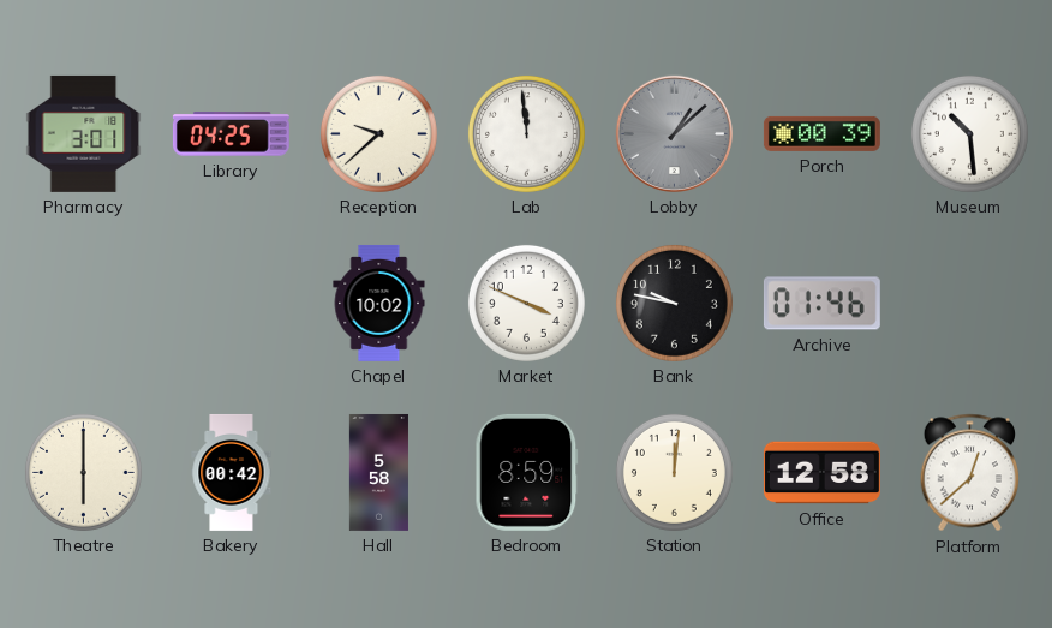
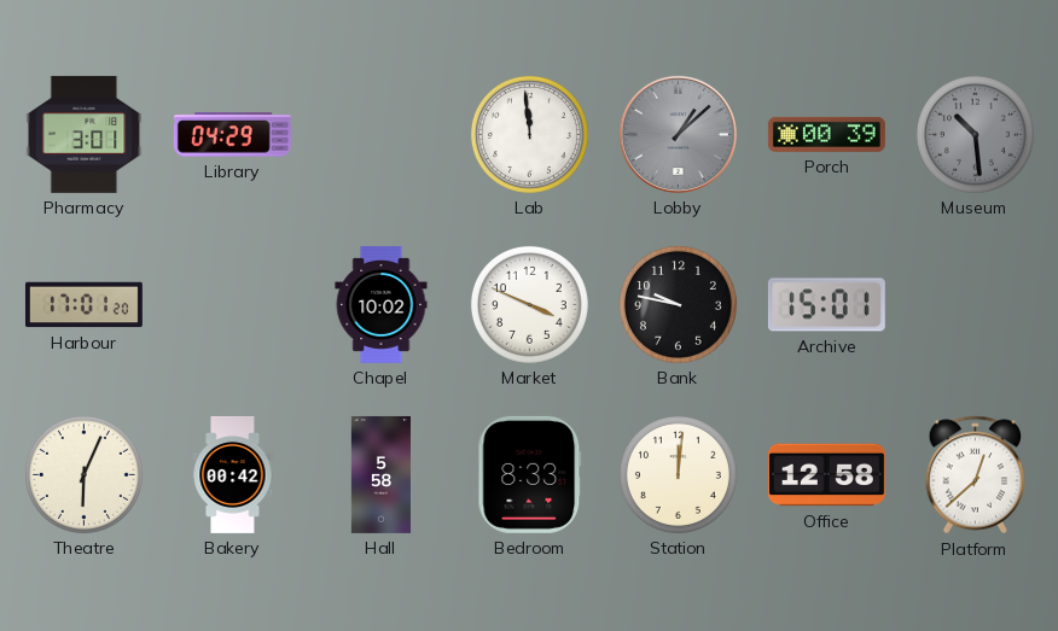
Library: 04:25 -> 04:29
Reception: 9:38 -> none
Museum dial: white -> grey
Harbour: none -> 17:01
Archive: 01:46 -> 15:01
Theatre: 6:00 -> 6:04
Bedroom: 8:59 -> 8:33
